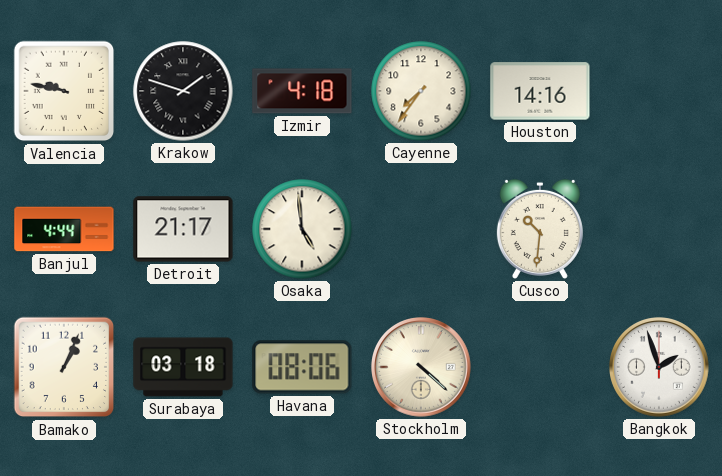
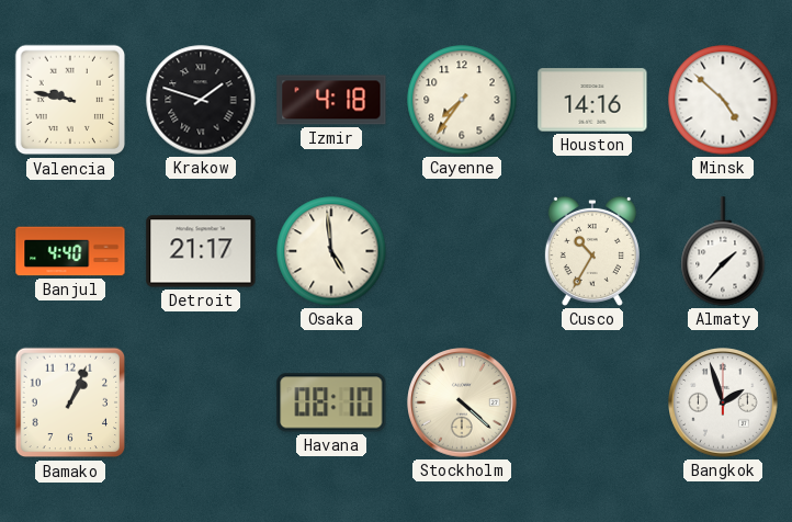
Minsk: none -> 4:52
Banjul: 4:44 -> 4:40
Cusco: 10:31 -> 10:35
Almaty: none -> 1:37
Surabaya: 03:18 -> none
Havana: 08:06 -> 08:10
